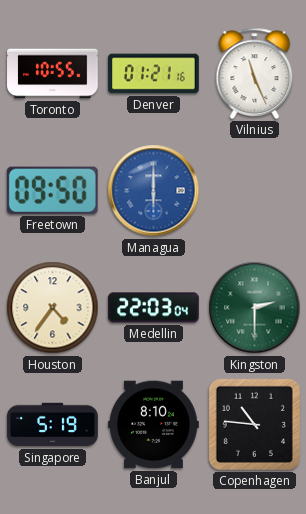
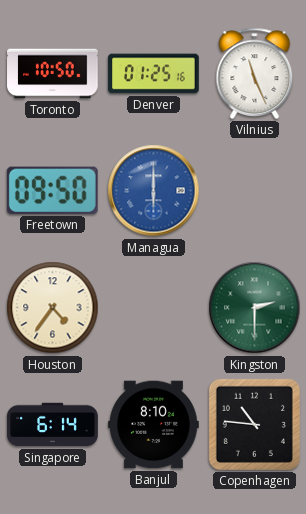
Toronto: 10:55 -> 10:50
Denver: 01:21 -> 01:25
Medellin: 22:03 -> none
Singapore: 5:19 -> 6:14
